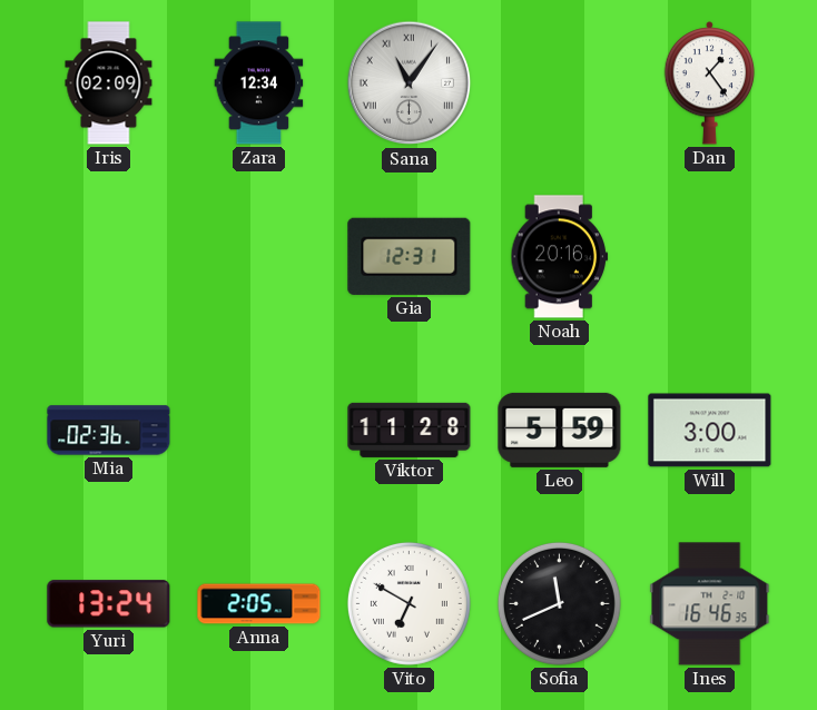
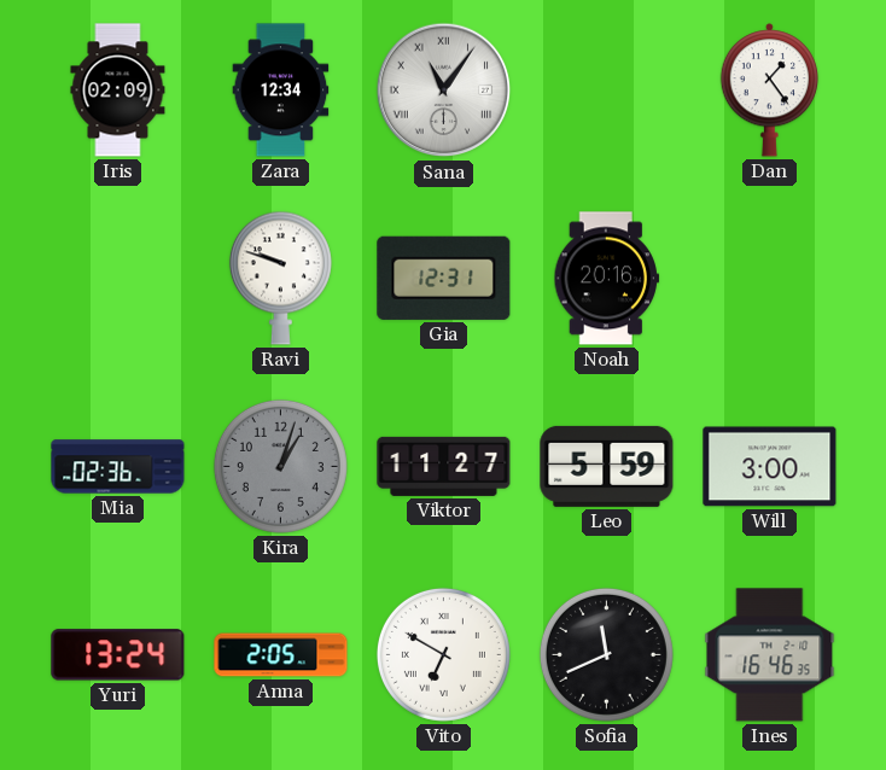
Ravi: none -> 9:48
Kira: none -> 1:03
Viktor: 11:28 -> 11:27
